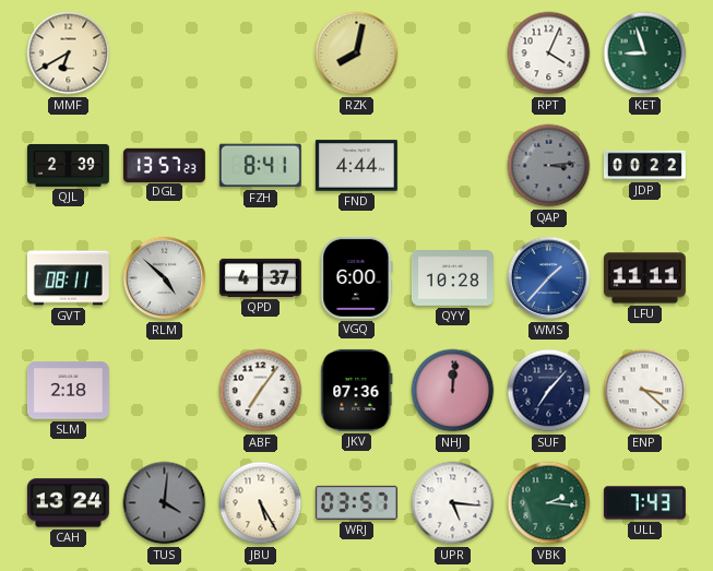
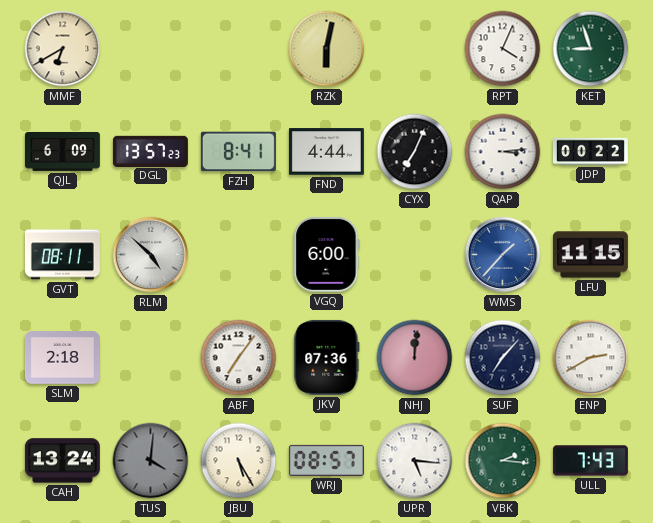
RZK: 8:02 -> 6:02
QJL: 2:39 -> 6:09
CYX: none -> 7:04
QAP dial: grey -> white
QPD: 4:37 -> none
QYY: 10:28 -> none
LFU: 11:11 -> 11:15
ENP: 3:22 -> 2:40
WRJ: 03:57 -> 08:57
